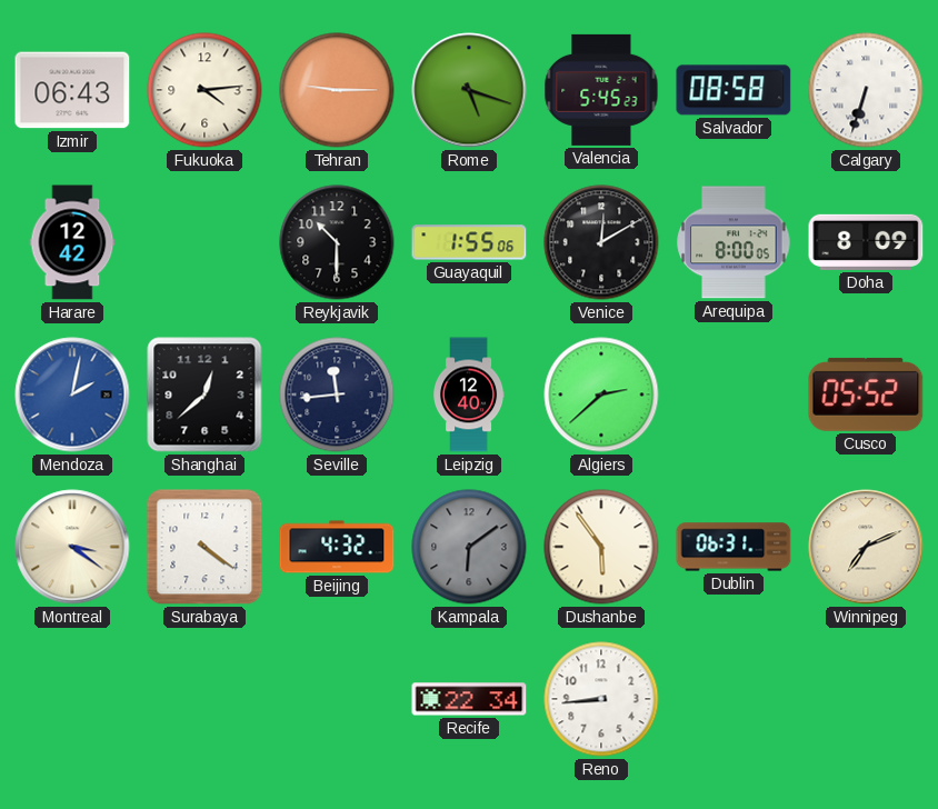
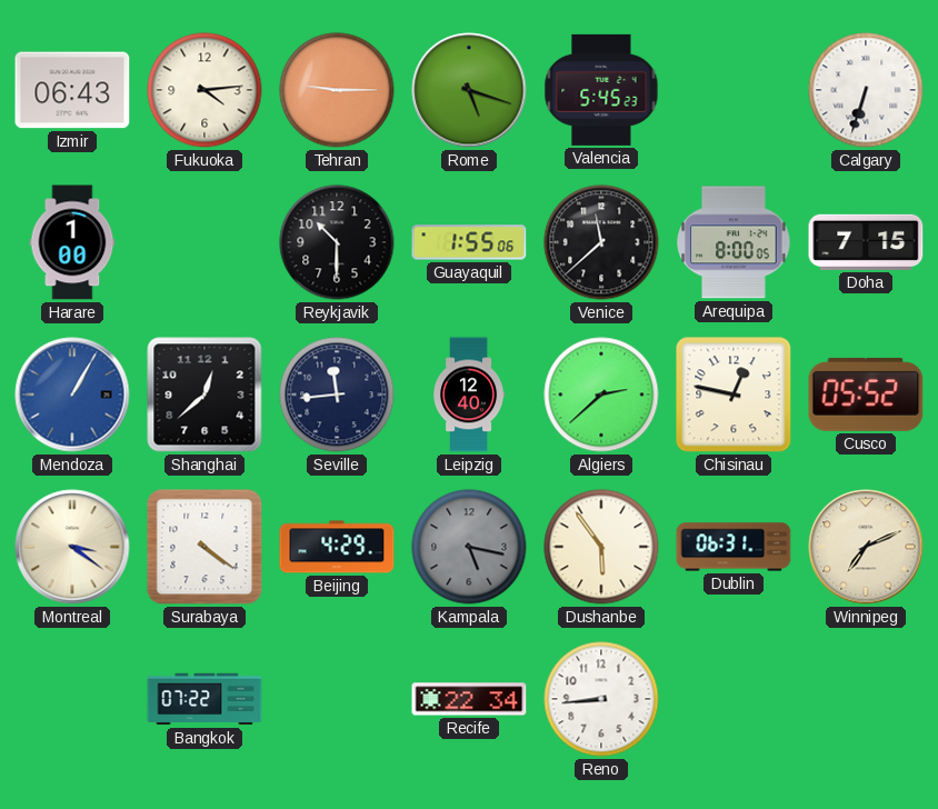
Salvador: 08:58 -> none
Harare: 12:42 -> 1:00
Venice: 12:10 -> 11:38
Doha: 8:09 -> 7:15
Mendoza: 2:02 -> 1:05
Chisinau: none -> 12:47
Beijing: 4:32 -> 4:29
Kampala: 6:09 -> 5:17
Bangkok: none -> 07:22
